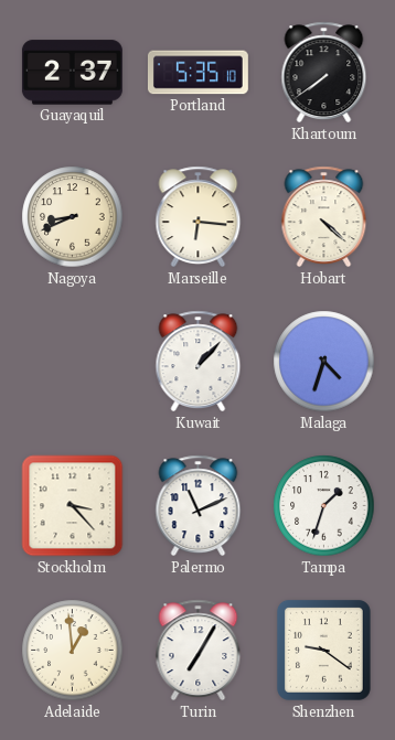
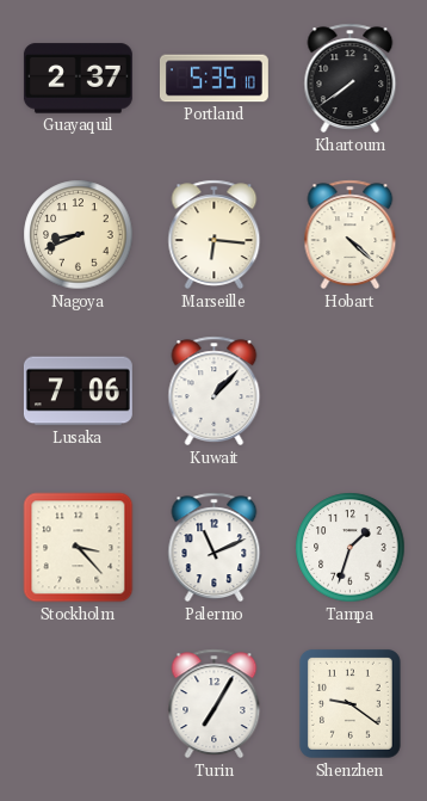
Lusaka: none -> 7:06
Malaga: 4:33 -> none
Adelaide: 12:59 -> none
